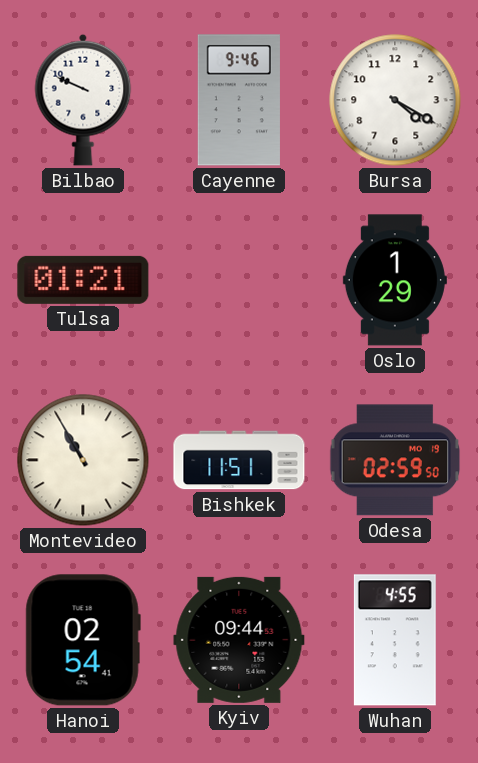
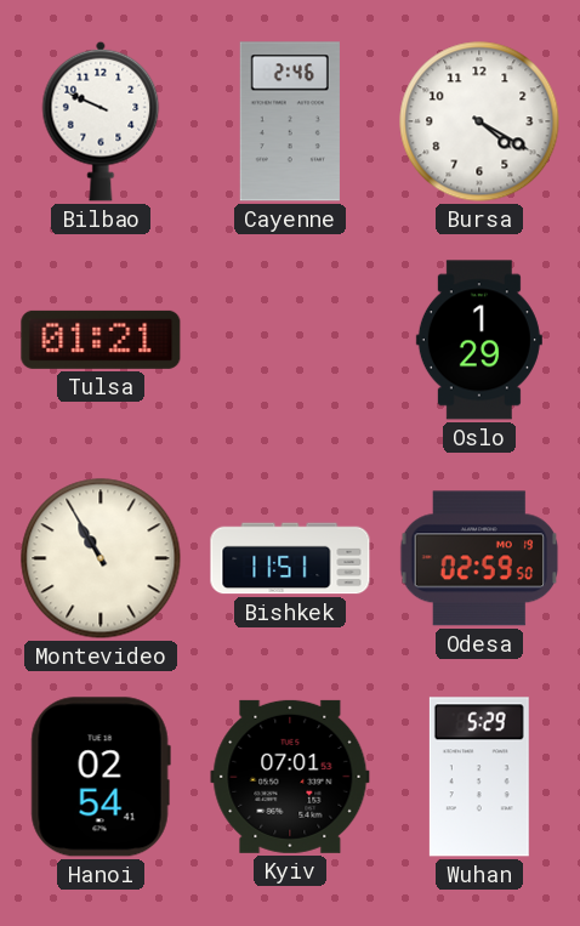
Cayenne: 9:46 -> 2:46
Kyiv: 09:44 -> 07:01
Wuhan: 4:55 -> 5:29
